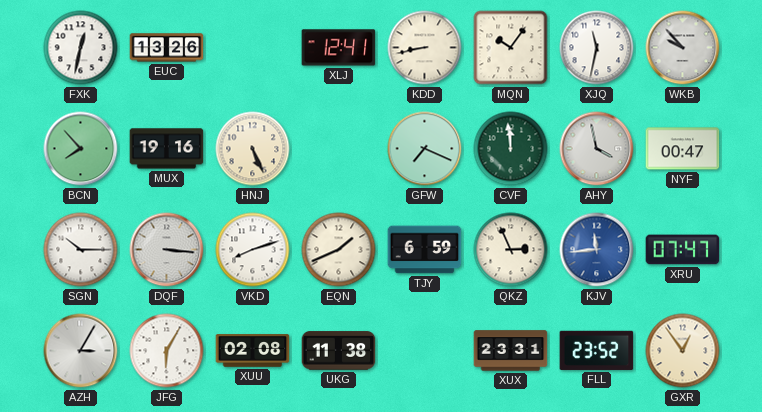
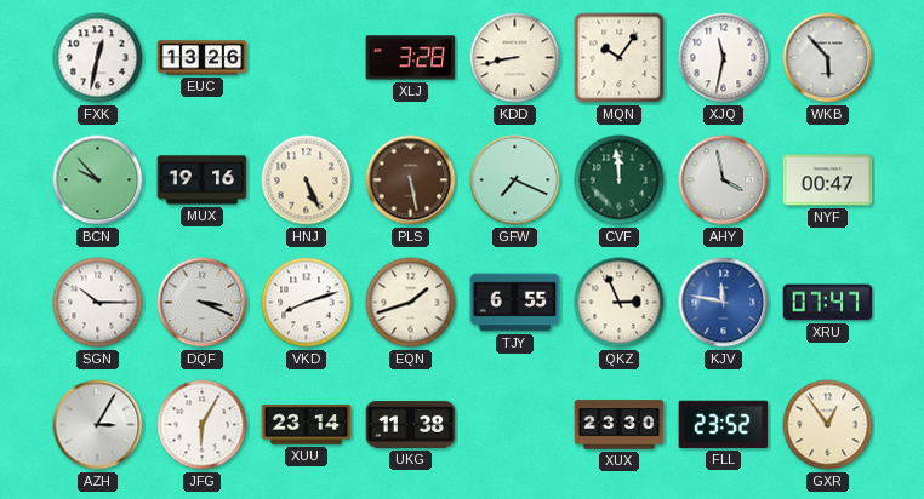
XLJ: 12:41 -> 3:28
WKB: 9:53 -> 5:53
BCN: 7:53 -> 9:53
PLS: none -> 5:28
DQF: 3:16 -> 3:19
EQN: 1:41 -> 1:42
TJY: 6:59 -> 6:55
KJV: 11:44 -> 11:47
XUU: 02:08 -> 23:14
XUX: 23:31 -> 23:30
